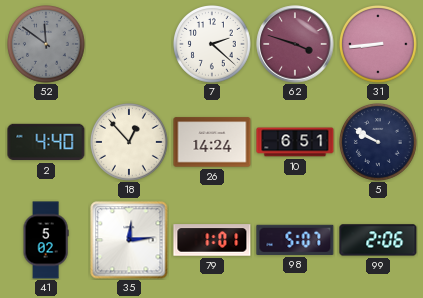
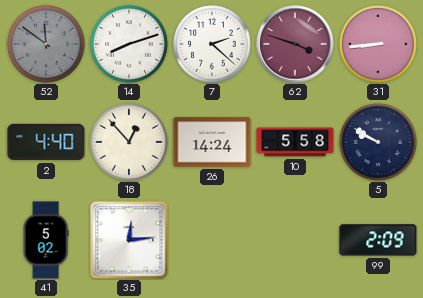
14: none -> 8:12
10: 6:51 -> 5:58
79: 1:01 -> none
98: 5:07 -> none
99: 2:06 -> 2:09
